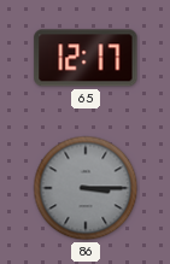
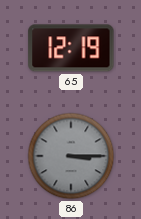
65: 12:17 -> 12:19
